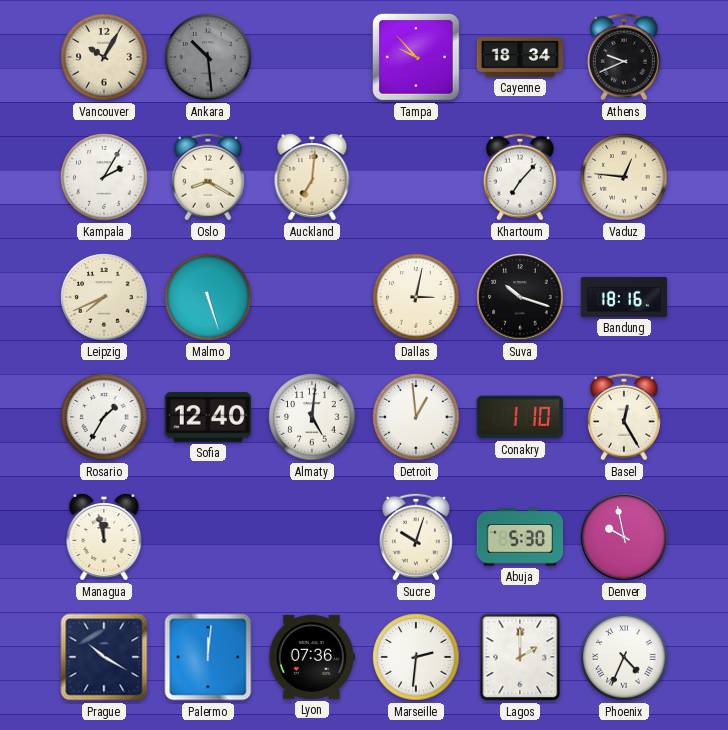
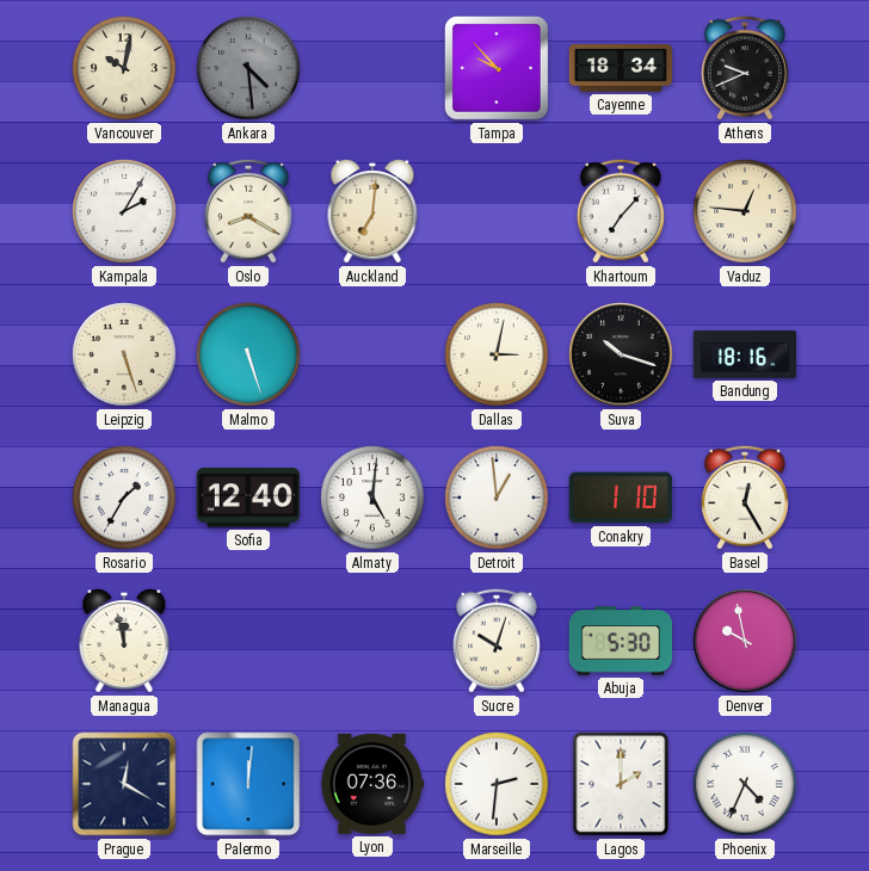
Vancouver: 10:05 -> 10:02
Ankara: 10:29 -> 4:29
Leipzig: 7:41 -> 5:27
Prague: 10:20 -> 12:20
